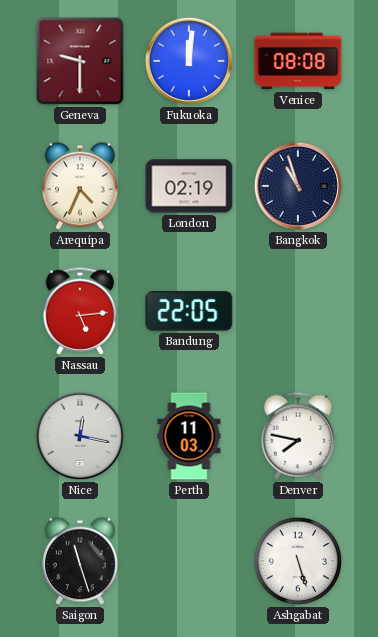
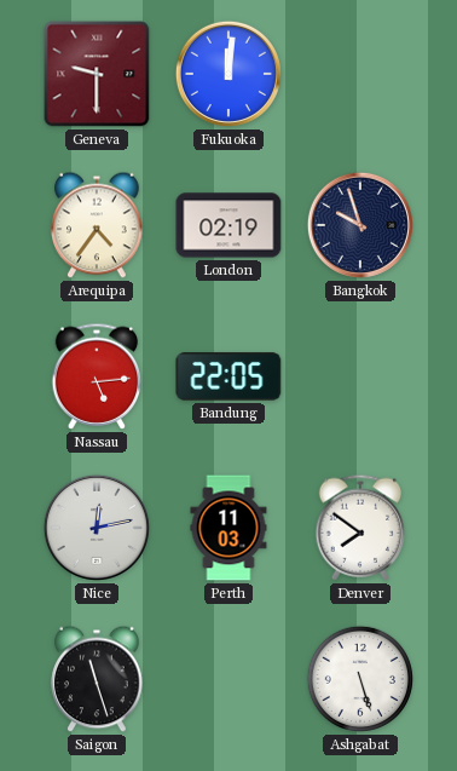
Venice: 08:08 -> none
Arequipa: 4:34 -> 4:36
Bangkok: 10:57 -> 9:57
Nice: 12:17 -> 12:13
Denver: 7:47 -> 7:51
